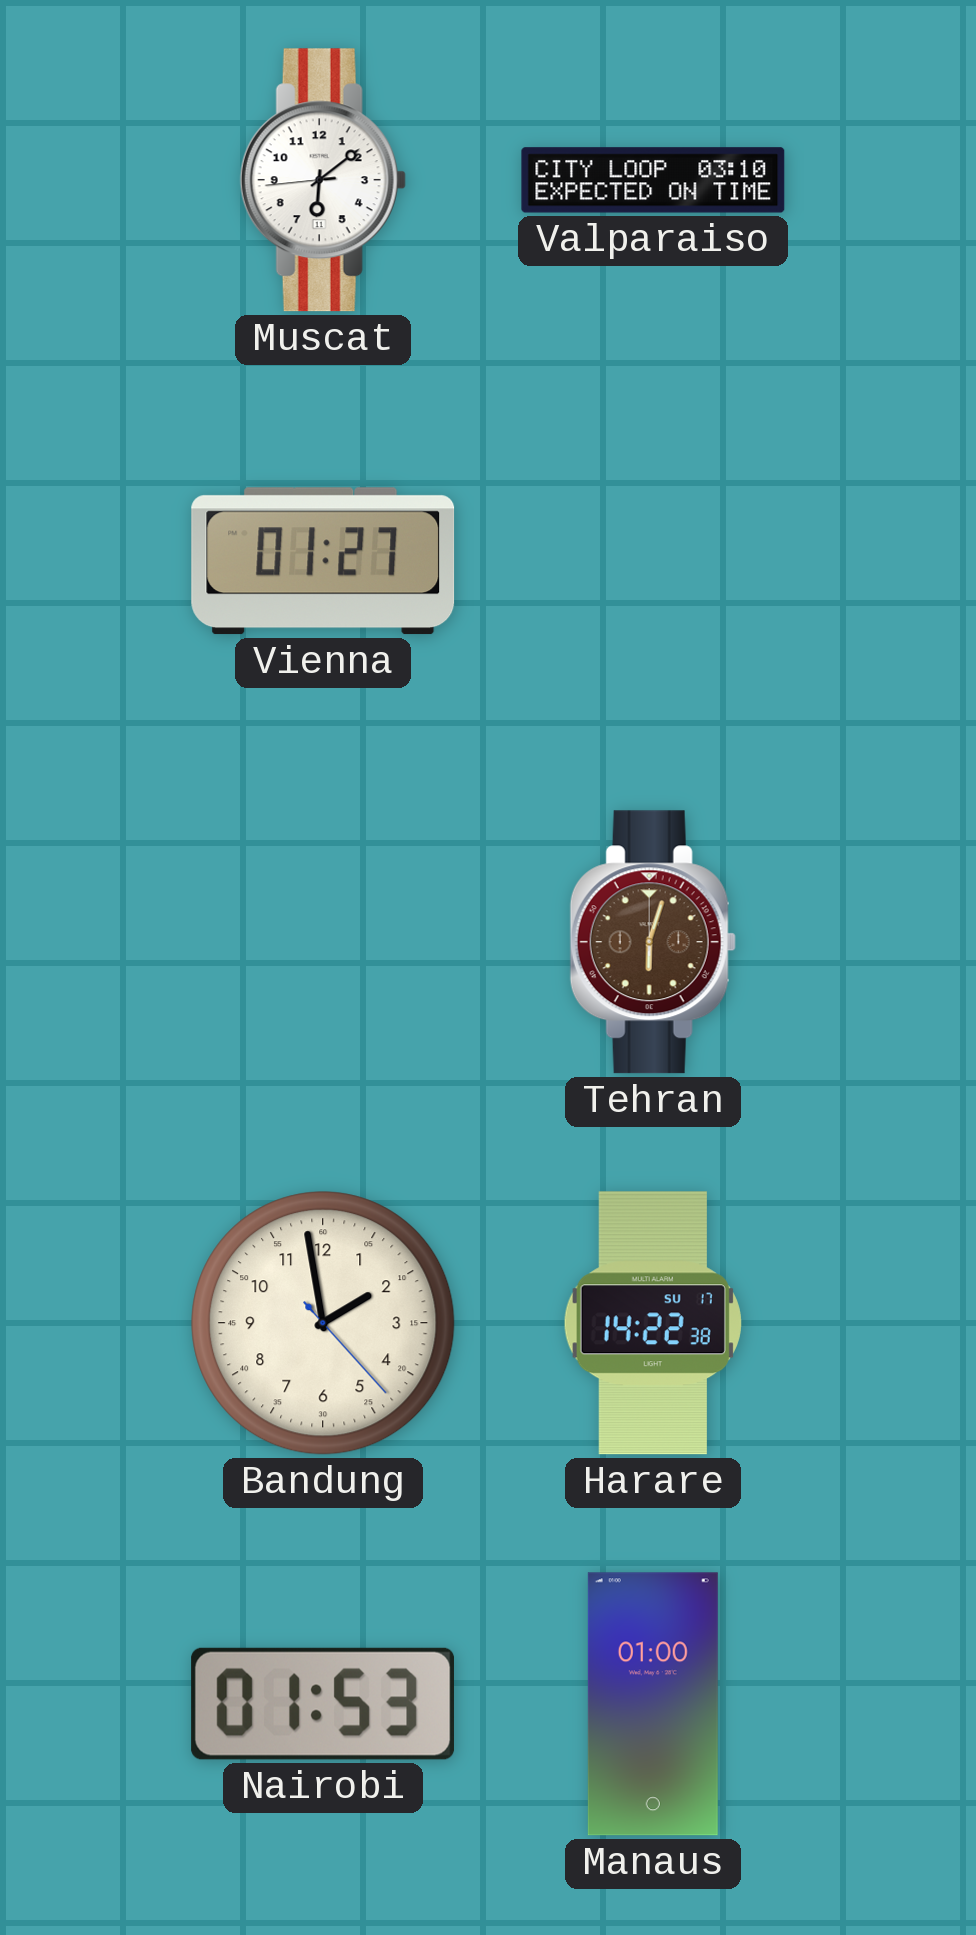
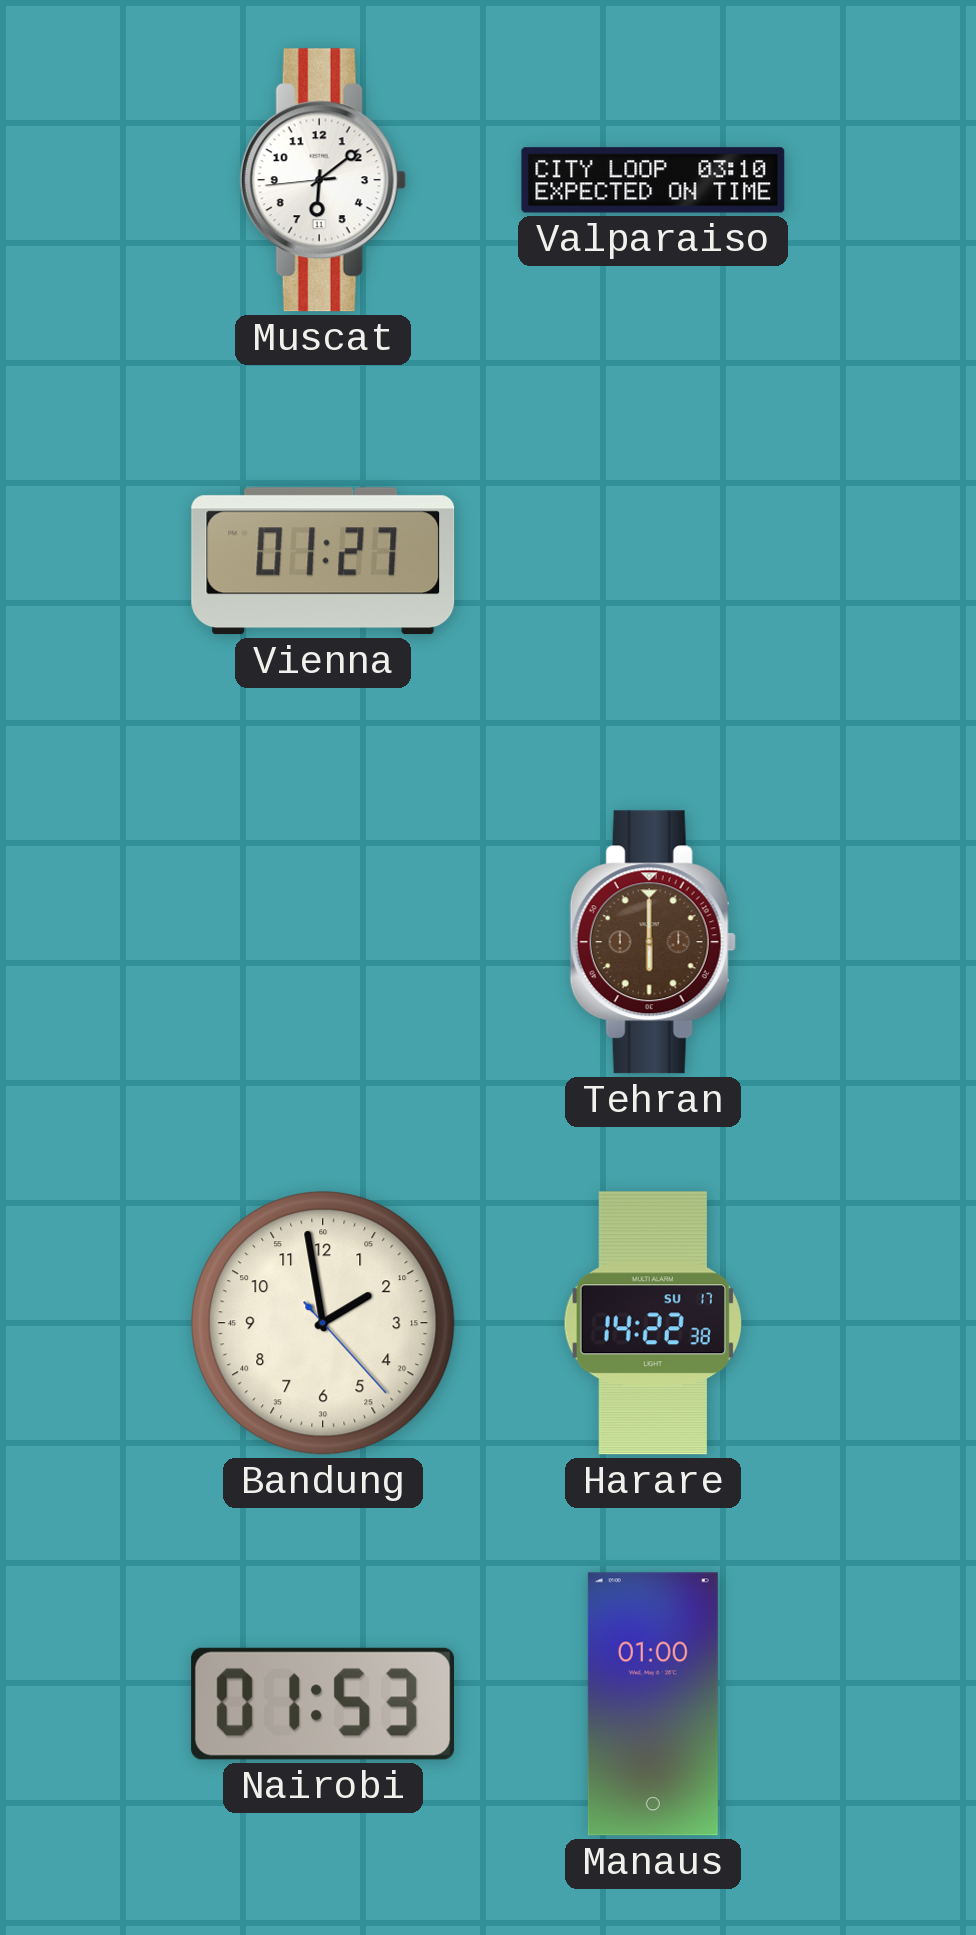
Tehran: 6:03 -> 6:00
